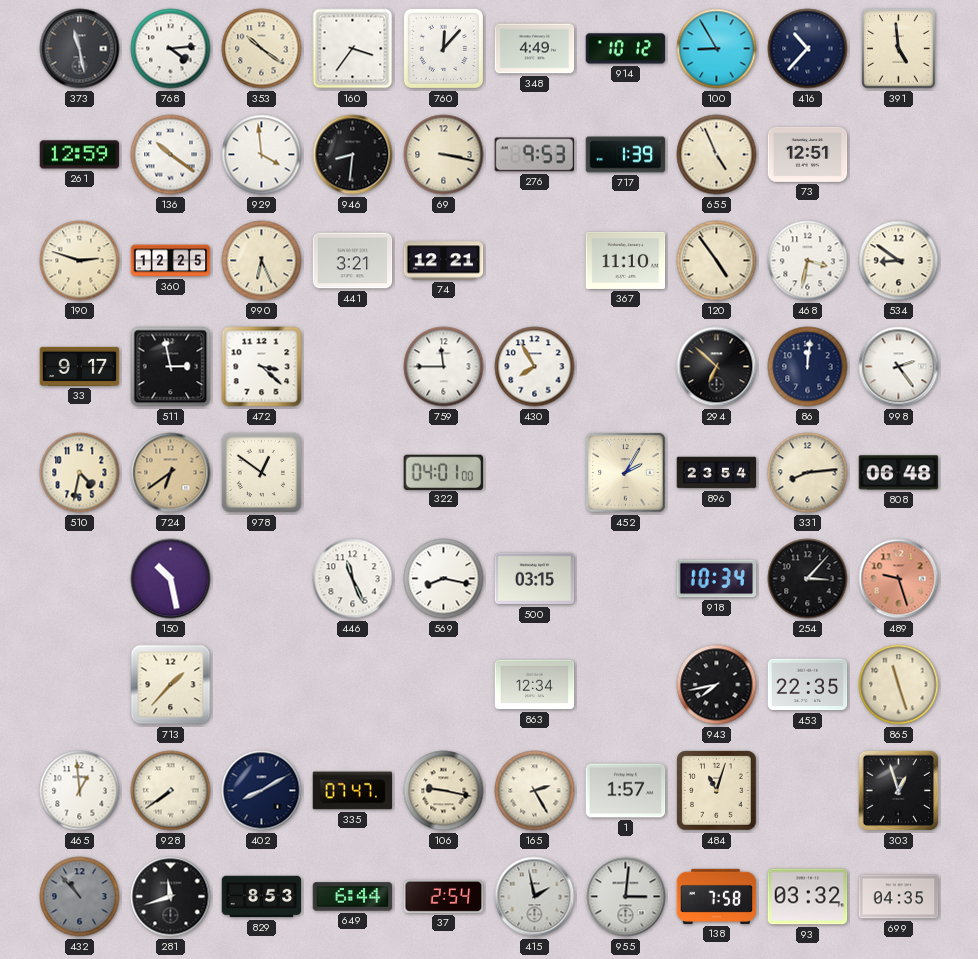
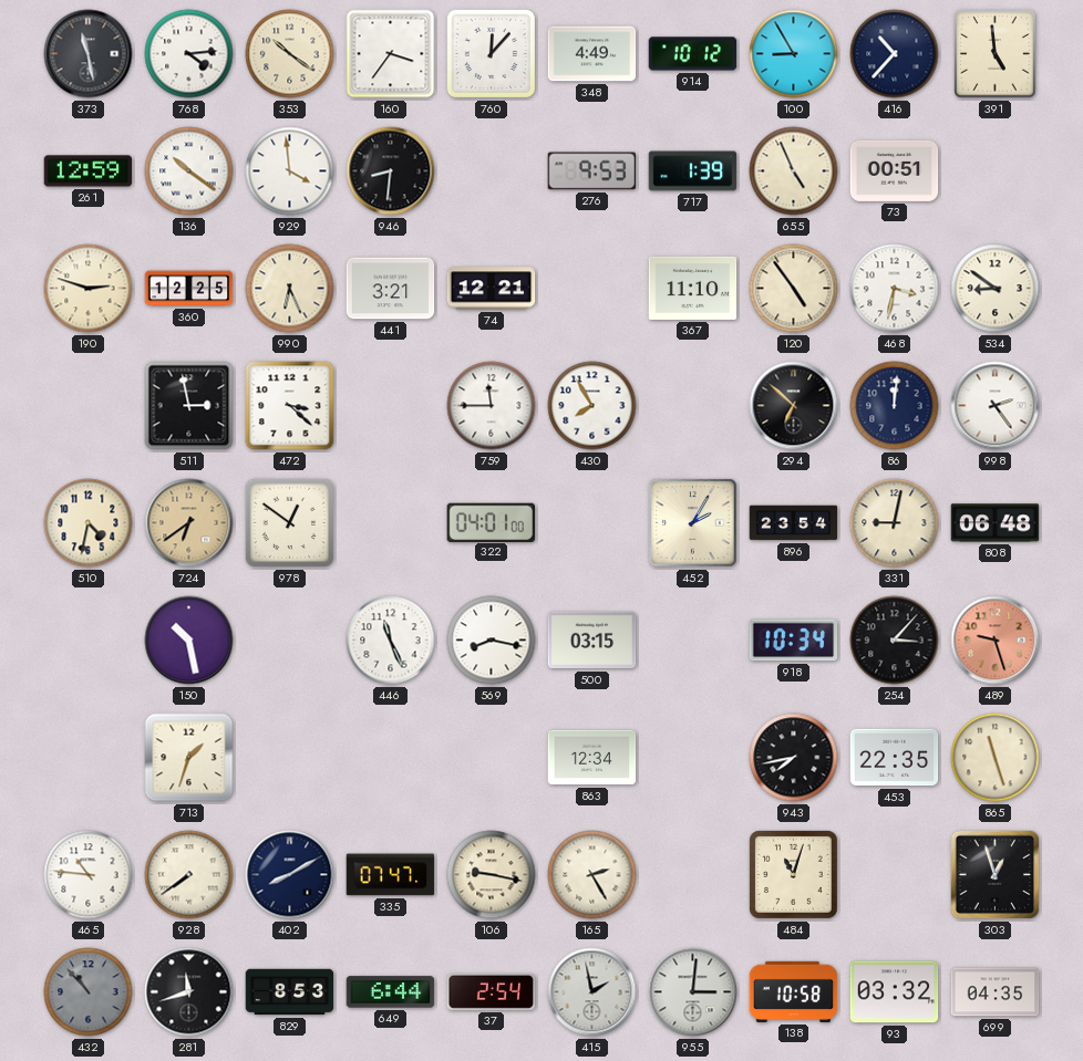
69: 3:17 -> none
73: 12:51 -> 00:51
33: 9:17 -> none
331: 8:14 -> 9:02
713: 1:37 -> 1:33
465: 12:59 -> 10:46
1: 1:57 -> none
138: 7:58 -> 10:58
